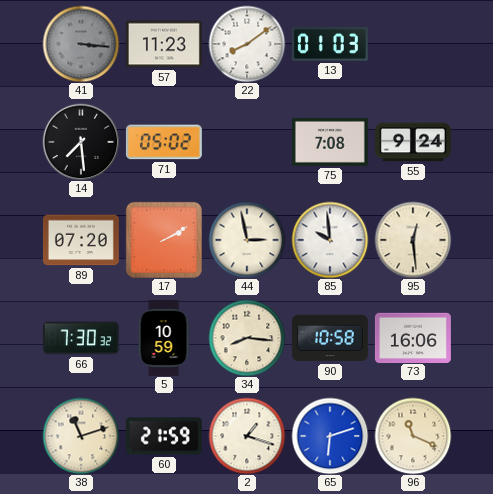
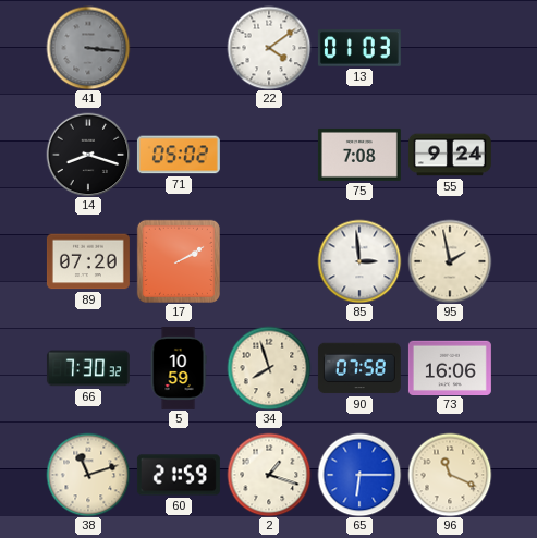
57: 11:23 -> none
22: 8:09 -> 4:09
14: 7:29 -> 8:18
44: 2:58 -> none
85: 9:59 -> 2:59
95: 12:29 -> 1:58
34: 8:16 -> 7:57
90: 10:58 -> 07:58
65: 6:12 -> 6:15
